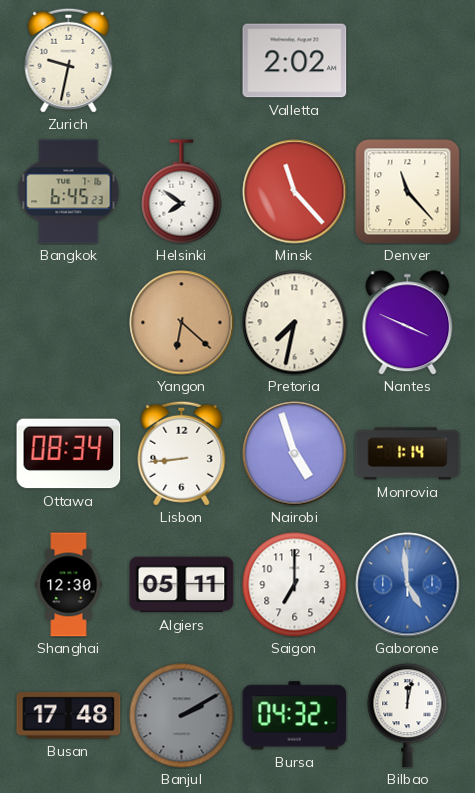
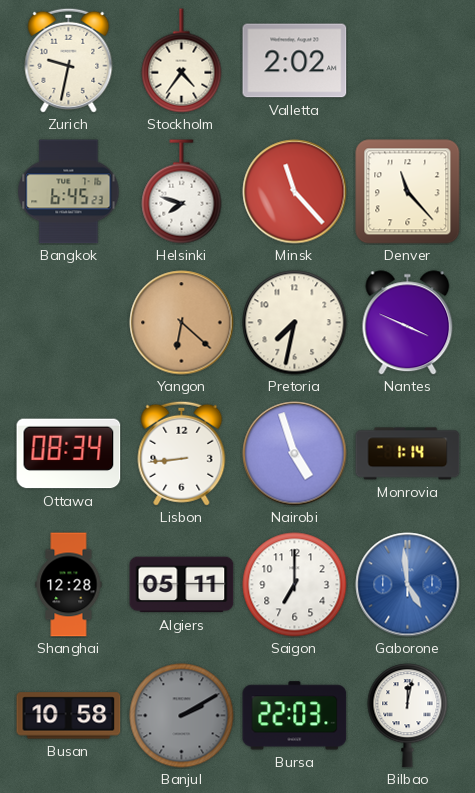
Stockholm: none -> 4:36
Helsinki: 7:51 -> 7:48
Shanghai: 12:30 -> 12:28
Busan: 17:48 -> 10:58
Bursa: 04:32 -> 22:03
